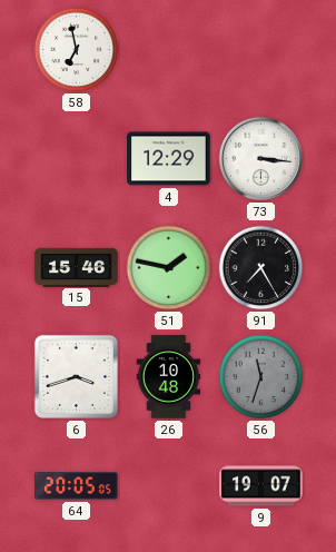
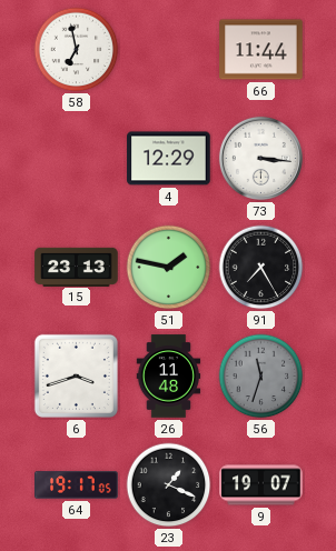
66: none -> 11:44
15: 15:46 -> 23:13
26: 10:48 -> 11:48
64: 20:05 -> 19:17
23: none -> 1:19
